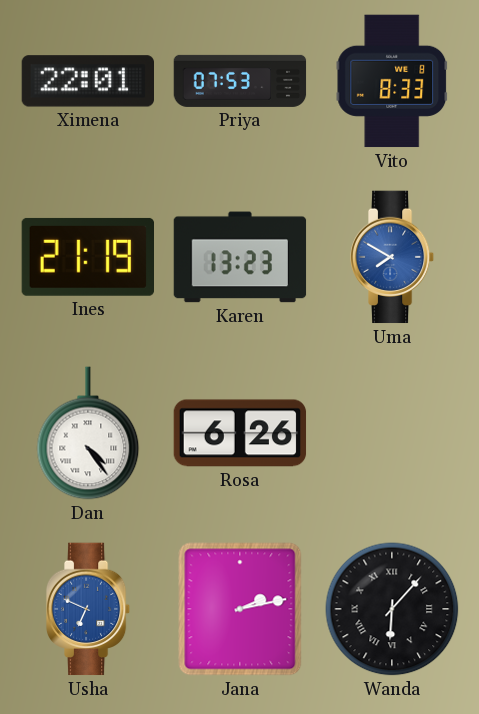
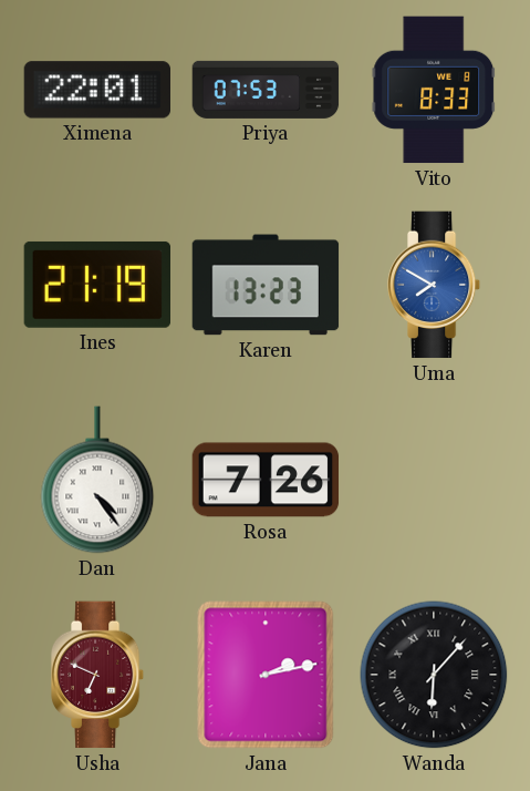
Rosa: 6:26 -> 7:26
Usha dial: blue -> burgundy
